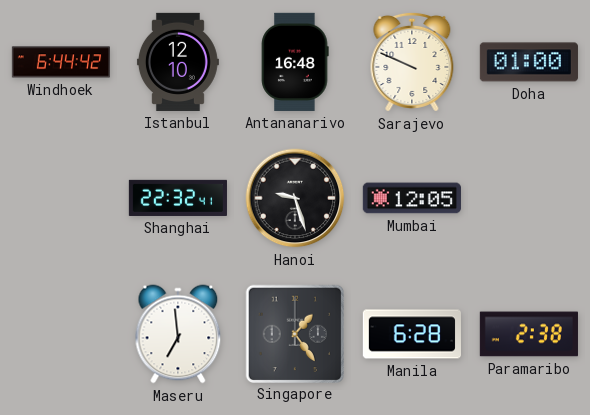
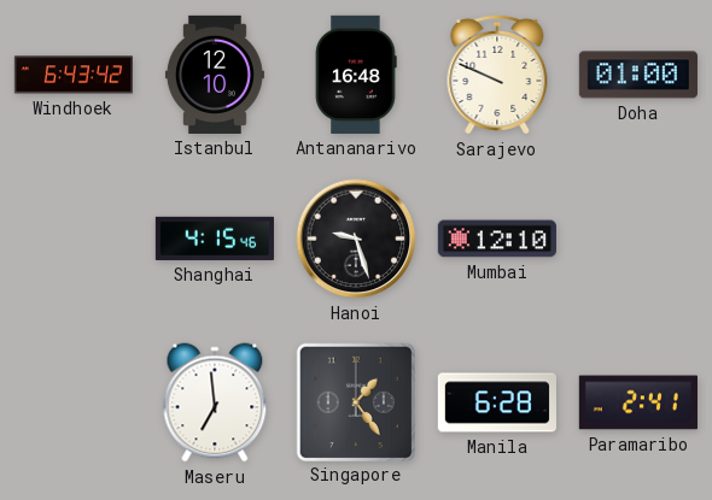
Windhoek: 6:44 -> 6:43
Shanghai: 22:32 -> 4:15
Mumbai: 12:05 -> 12:10
Paramaribo: 2:38 -> 2:41
